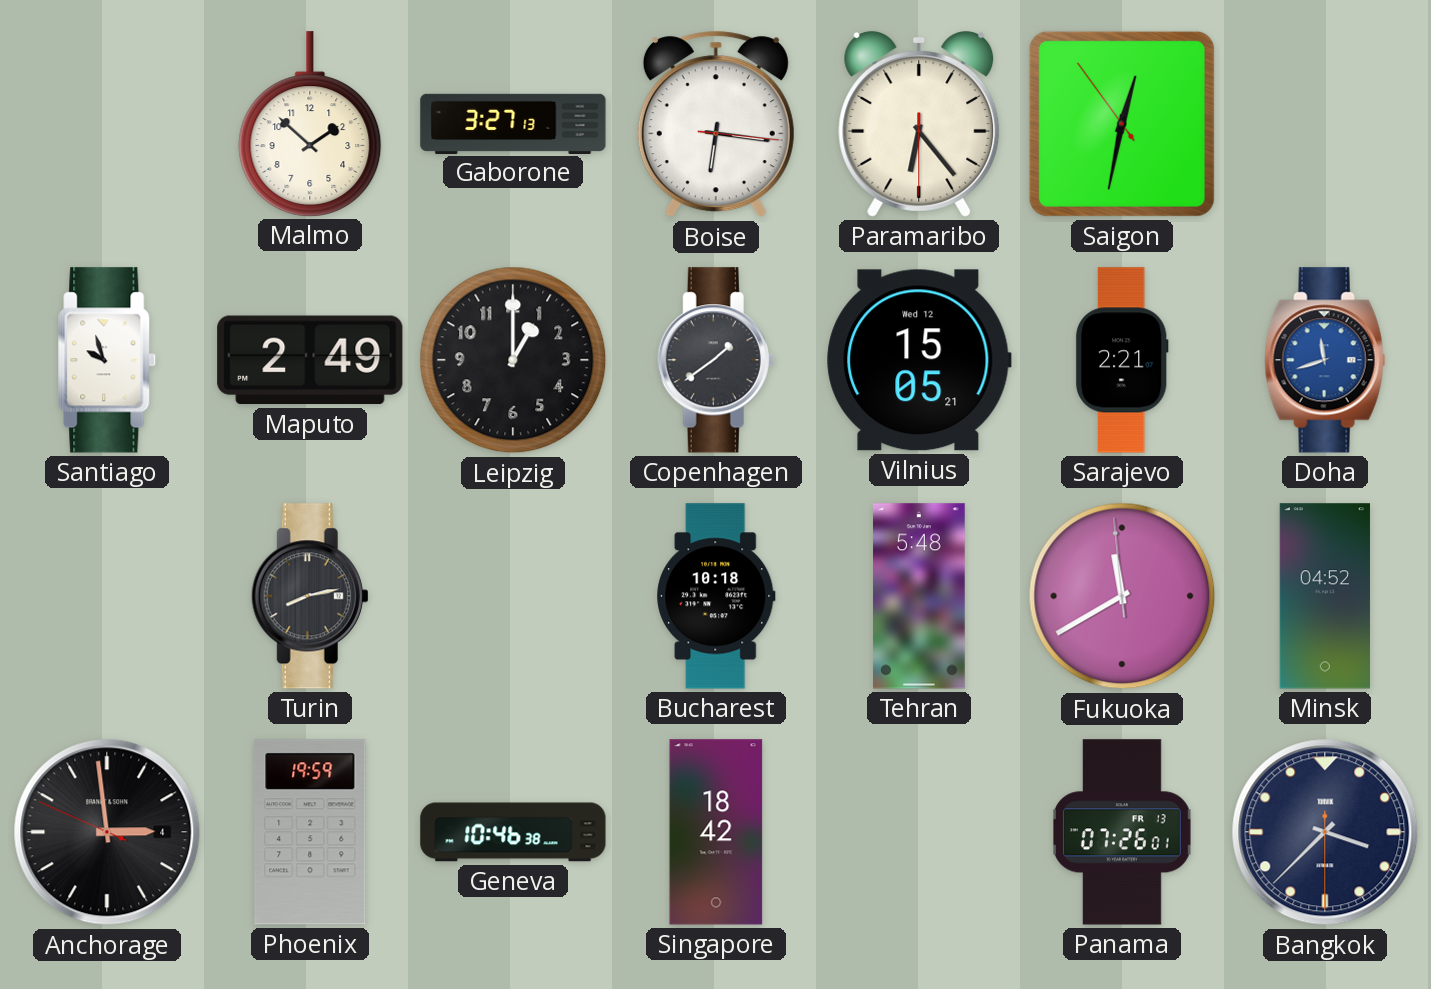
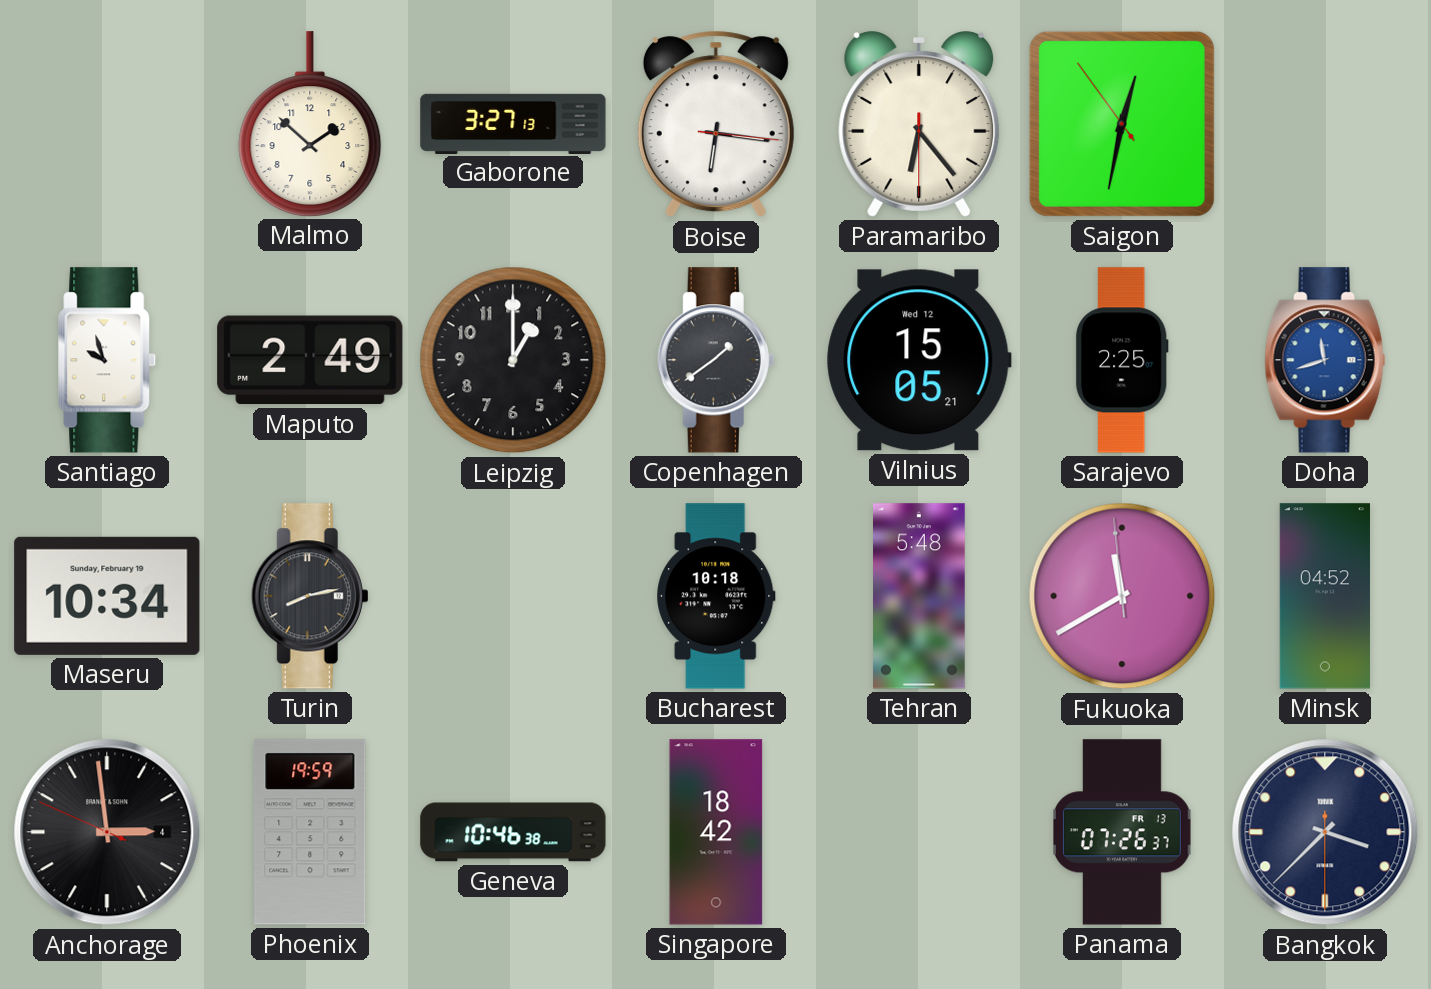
Sarajevo: 2:21 -> 2:25
Maseru: none -> 10:34
Panama: 07:26:01 -> 07:26:37
